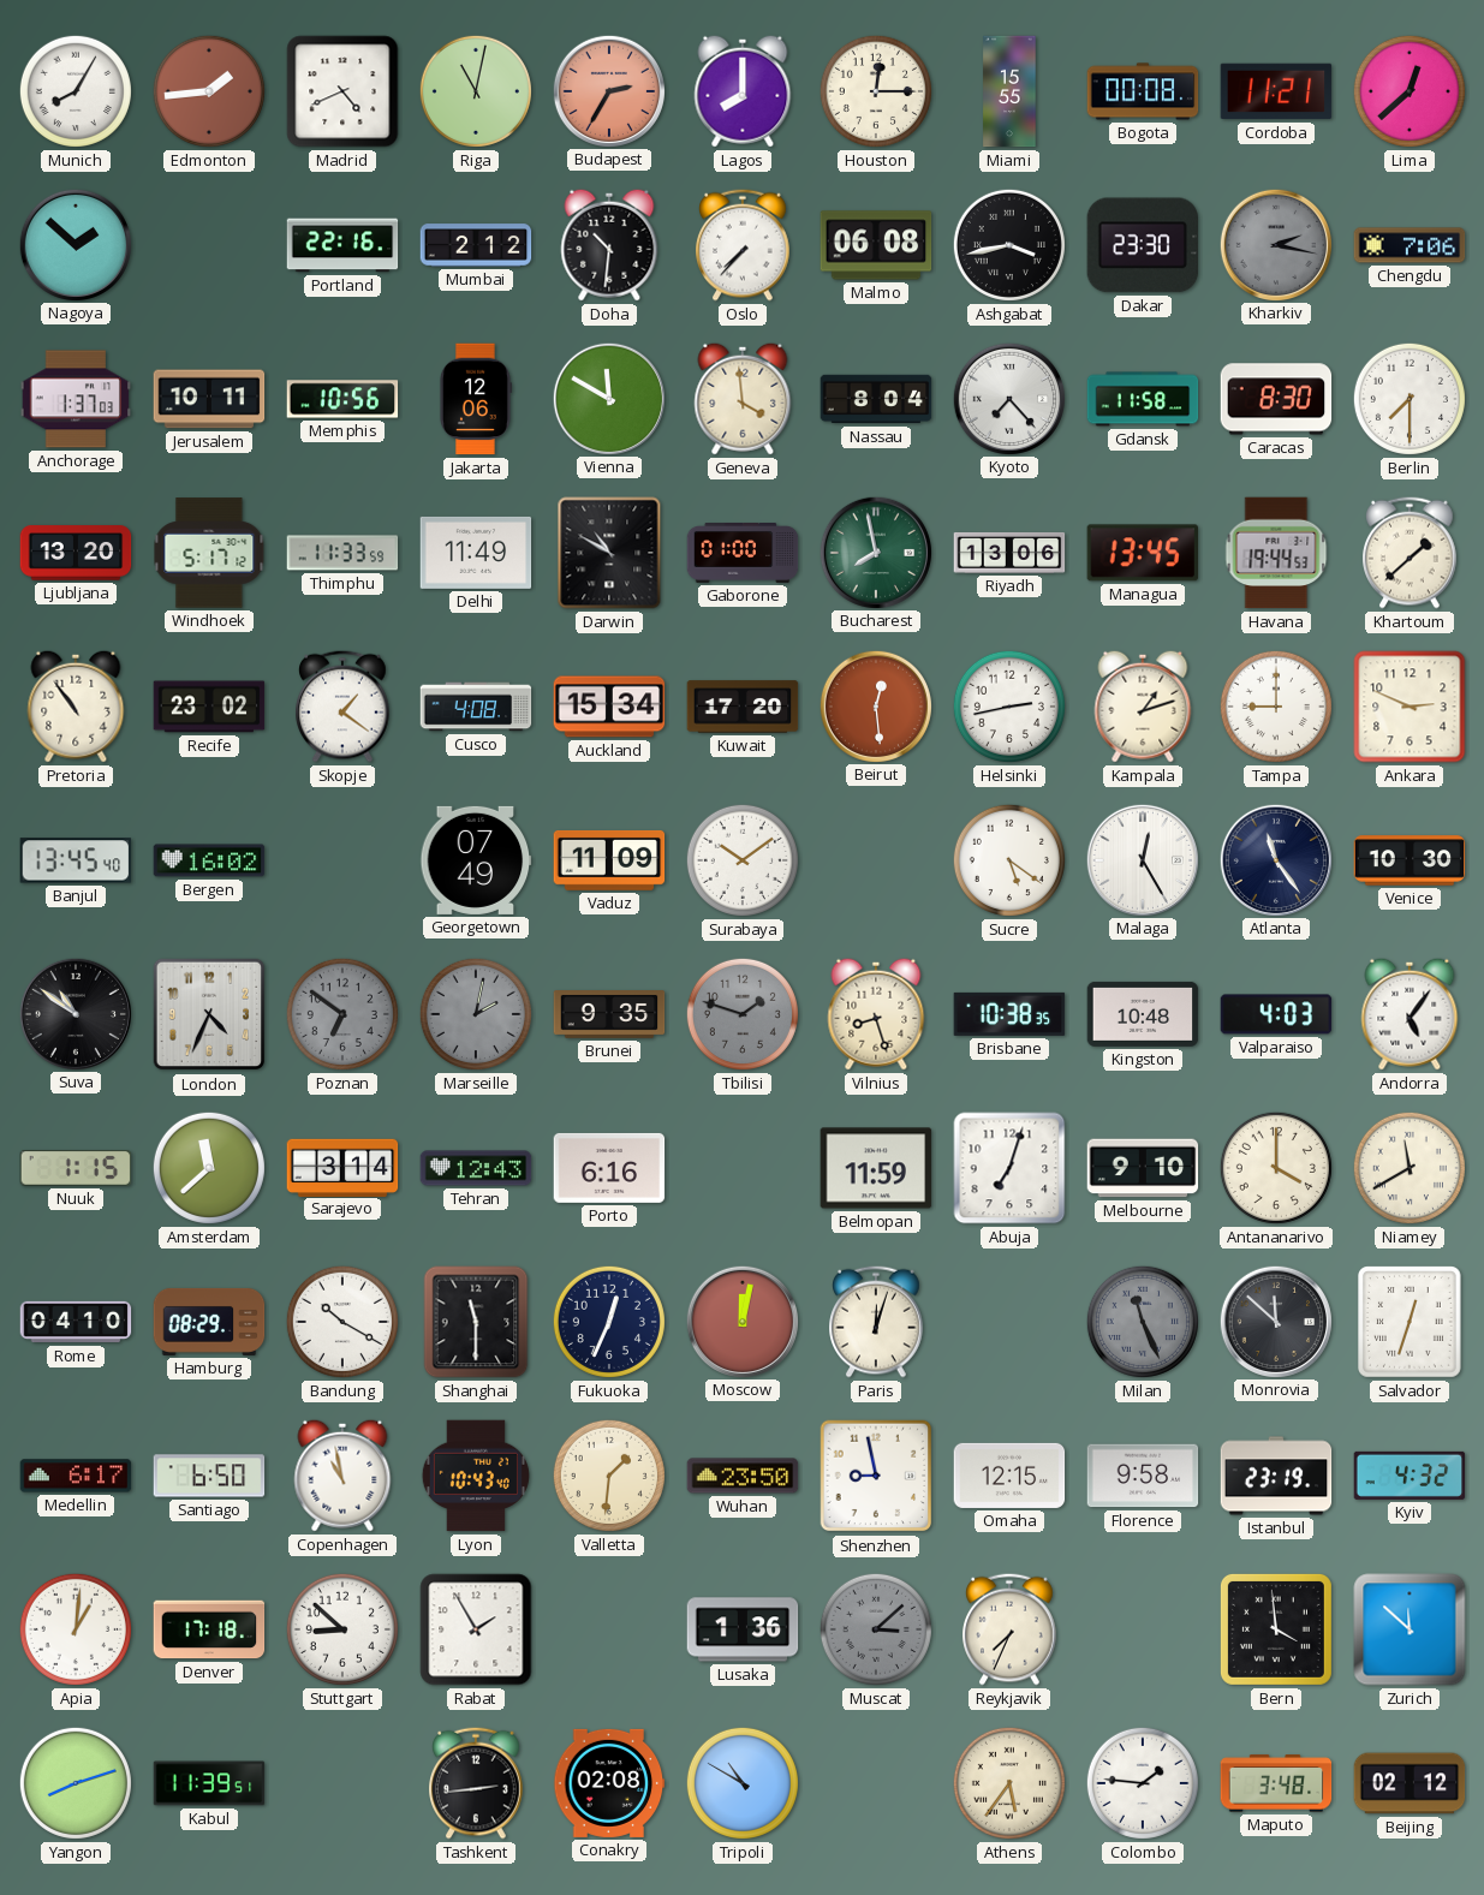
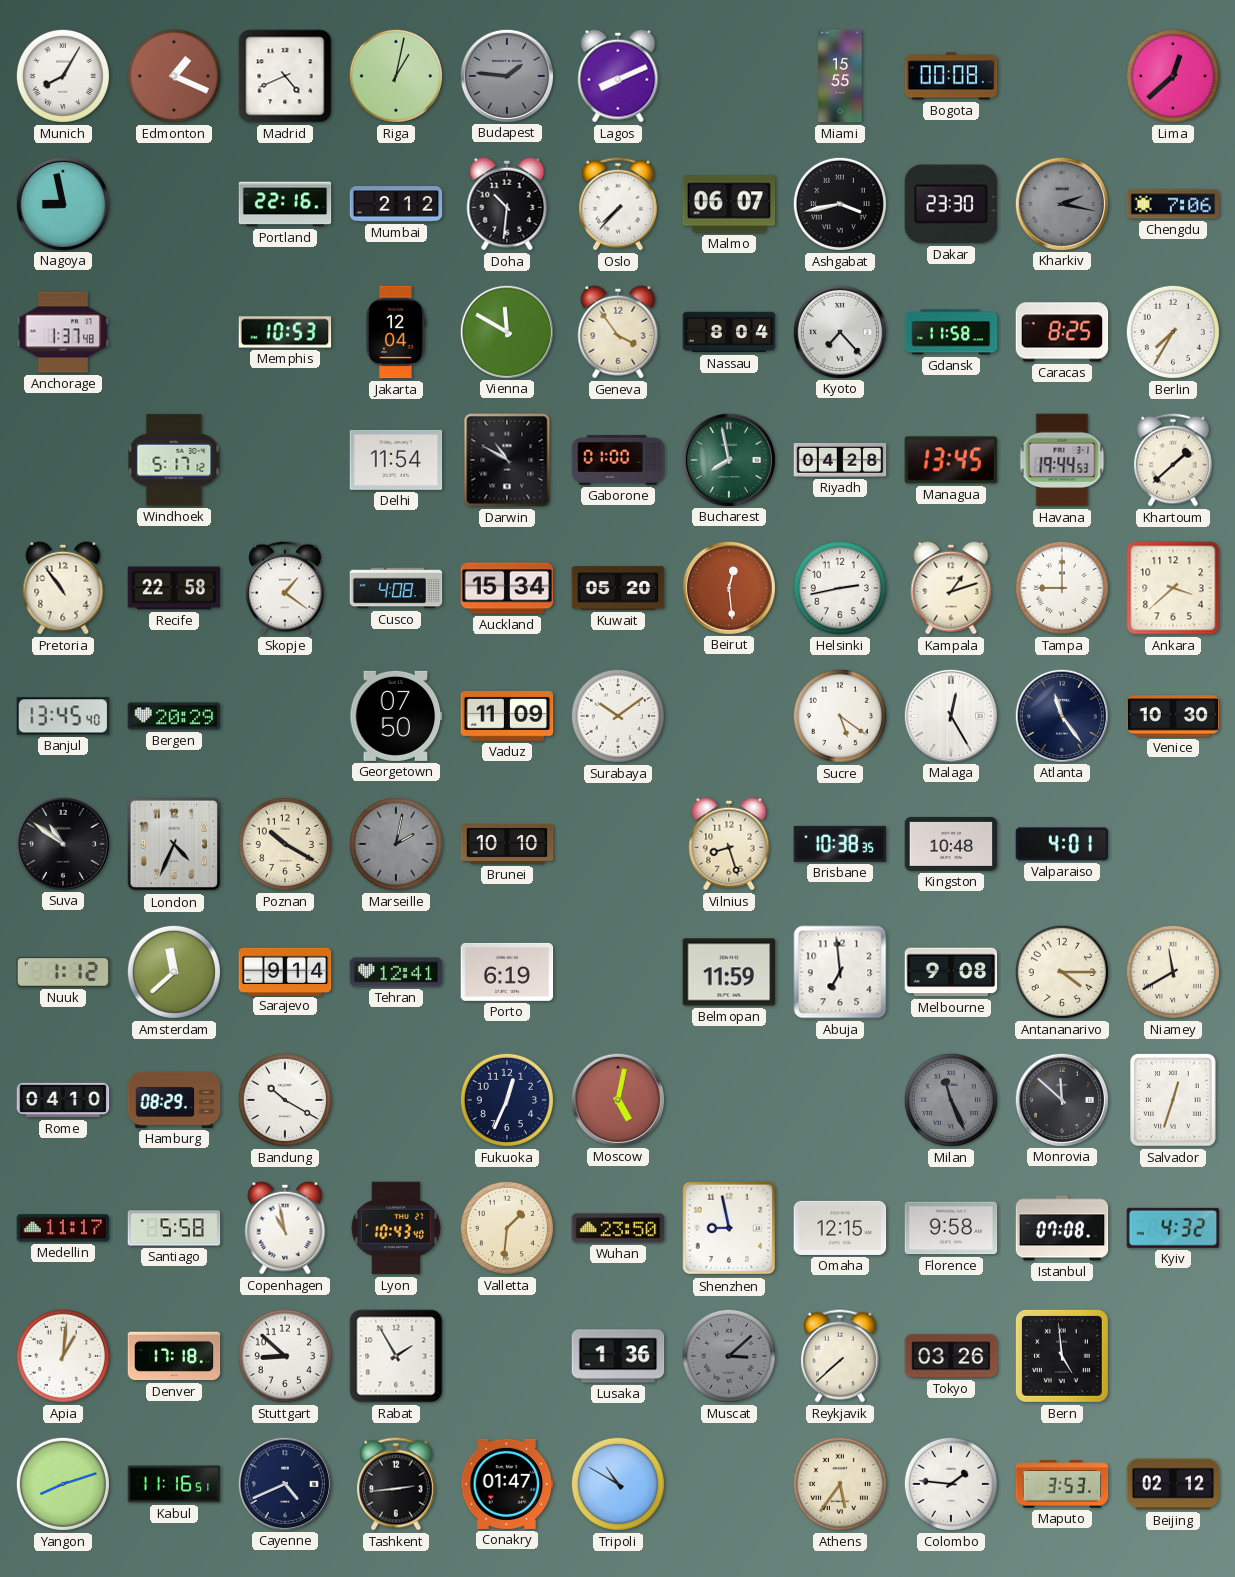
Edmonton: 1:44 -> 1:19
Riga: 11:02 -> 1:02
Budapest: 2:35 -> 1:46
Budapest dial: salmon -> grey
Lagos: 8:00 -> 8:11
Houston: 12:15 -> none
Cordoba: 11:21 -> none
Nagoya: 1:52 -> 8:58
Malmo: 06:08 -> 06:07
Anchorage: 1:37:03 -> 1:37:48
Jerusalem: 10:11 -> none
Memphis: 10:56 -> 10:53
Jakarta: 12:06 -> 12:04
Geneva: 3:59 -> 3:54
Caracas: 8:30 -> 8:25
Berlin: 7:30 -> 7:35
Ljubljana: 13:20 -> none
Thimphu: 11:33 -> none
Delhi: 11:49 -> 11:54
Riyadh: 13:06 -> 04:28
Recife: 23:02 -> 22:58
Kuwait: 17:20 -> 05:20
Ankara: 2:49 -> 3:38
Bergen: 16:02 -> 20:29
Georgetown: 07:49 -> 07:50
Poznan: 6:51 -> 10:20
Poznan dial: grey -> cream
Brunei: 9:35 -> 10:10
Tbilisi: 1:48 -> none
Valparaiso: 4:03 -> 4:01
Andorra: 5:06 -> none
Nuuk: 1:15 -> 1:12
Sarajevo: 3:14 -> 9:14
Tehran: 12:43 -> 12:41
Porto: 6:16 -> 6:19
Abuja: 7:03 -> 6:59
Melbourne: 9:10 -> 9:08
Antananarivo: 4:00 -> 4:15
Shanghai: 11:30 -> none
Moscow: 12:02 -> 5:02
Paris: 12:03 -> none
Medellin: 6:17 -> 11:17
Santiago: 6:50 -> 5:58
Istanbul: 23:19 -> 07:08
Reykjavik: 7:34 -> 7:38
Tokyo: none -> 03:26
Bern: 3:59 -> 4:59
Zurich: 11:52 -> none
Kabul: 11:39 -> 11:16
Cayenne: none -> 4:41
Conakry: 02:08 -> 01:47
Maputo: 3:48 -> 3:53
